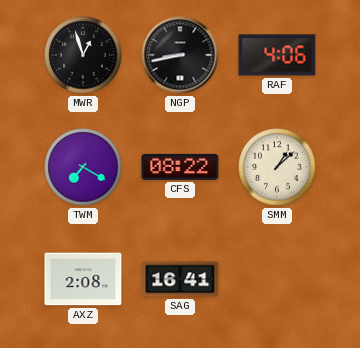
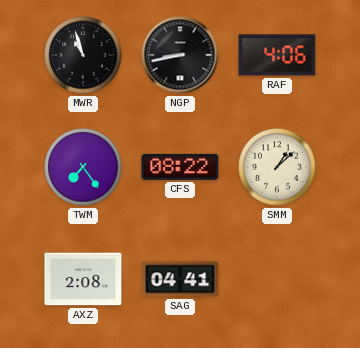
MWR: 12:57 -> 10:57
TWM: 7:20 -> 7:24
SAG: 16:41 -> 04:41
